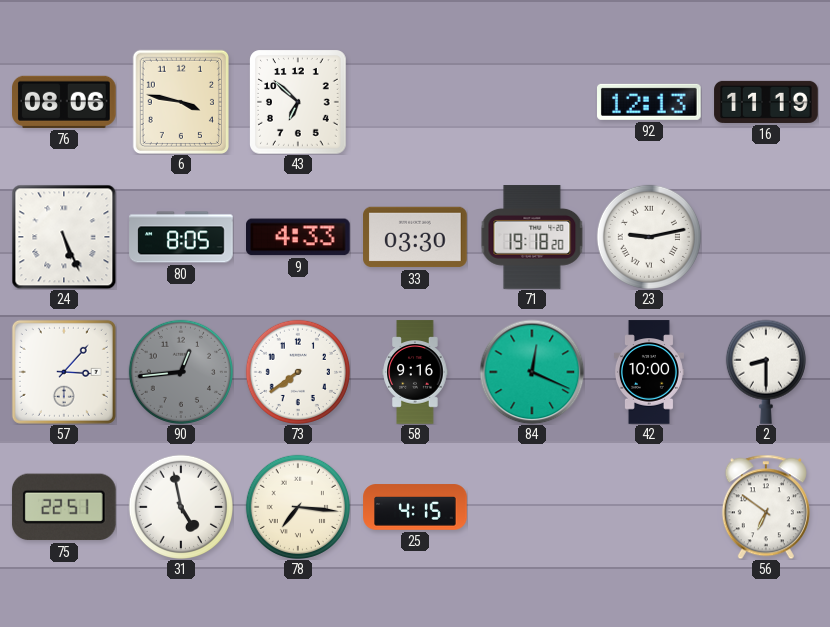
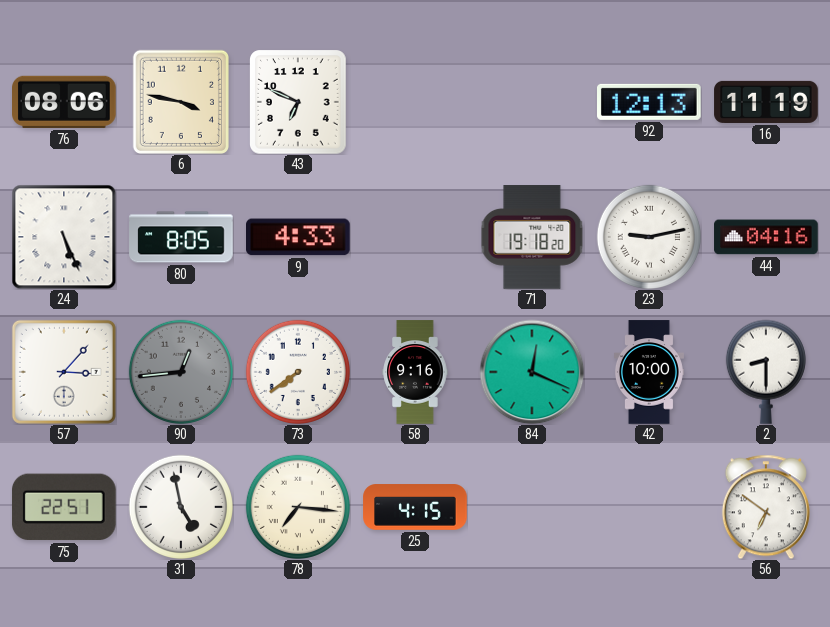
43: 6:52 -> 6:49
33: 03:30 -> none
44: none -> 04:16
